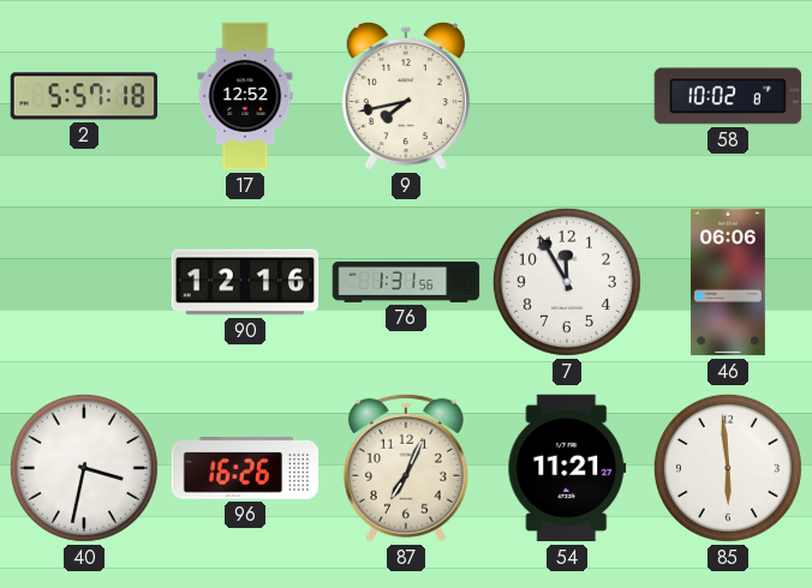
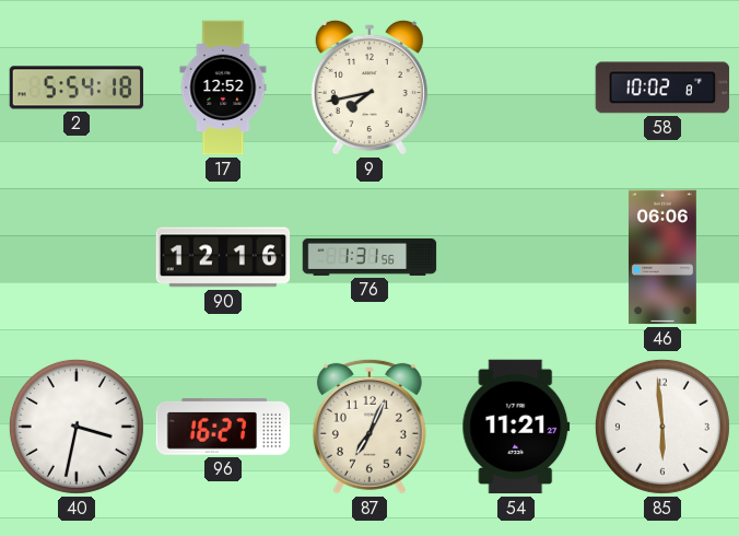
2: 5:57 -> 5:54
7: 11:55 -> none
96: 16:26 -> 16:27
